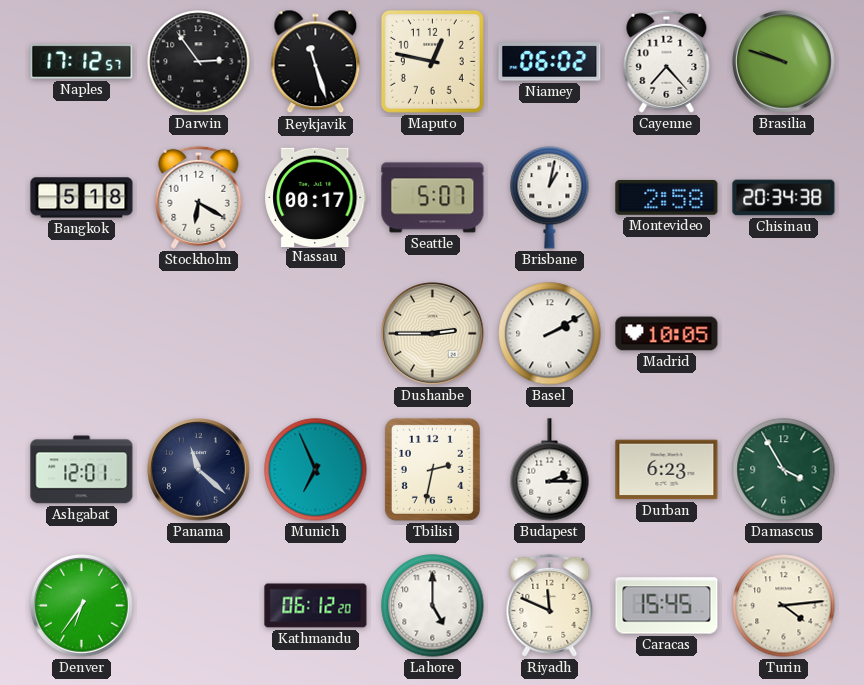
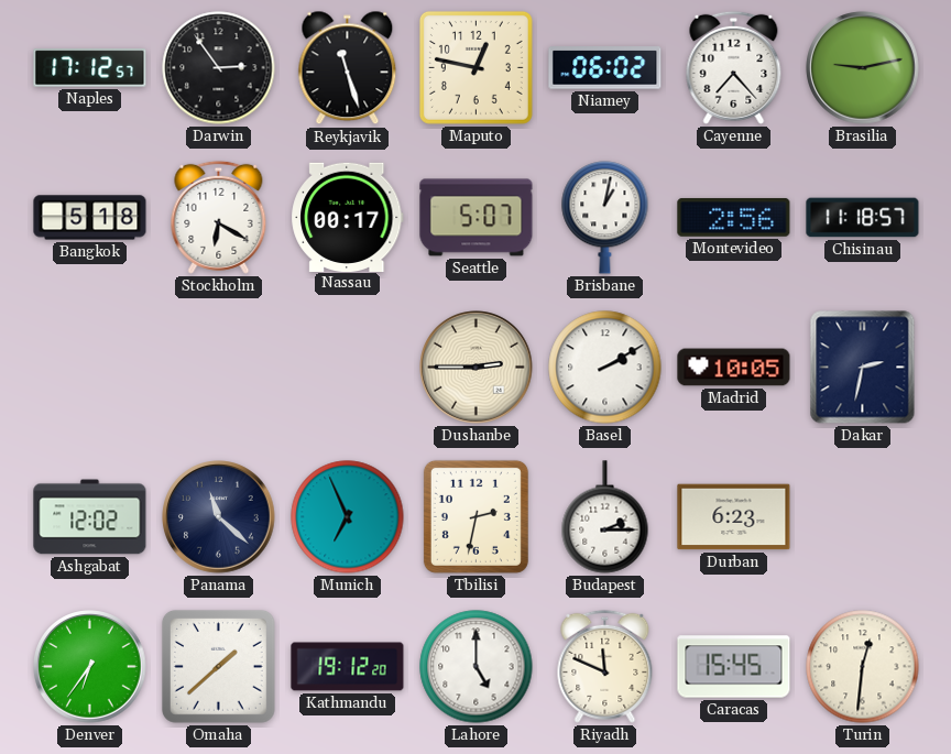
Brasilia: 9:48 -> 9:13
Montevideo: 2:58 -> 2:56
Chisinau: 20:34 -> 11:18
Dakar: none -> 2:32
Ashgabat: 12:01 -> 12:02
Damascus: 3:55 -> none
Omaha: none -> 1:38
Kathmandu: 06:12 -> 19:12
Turin: 4:14 -> 12:31
